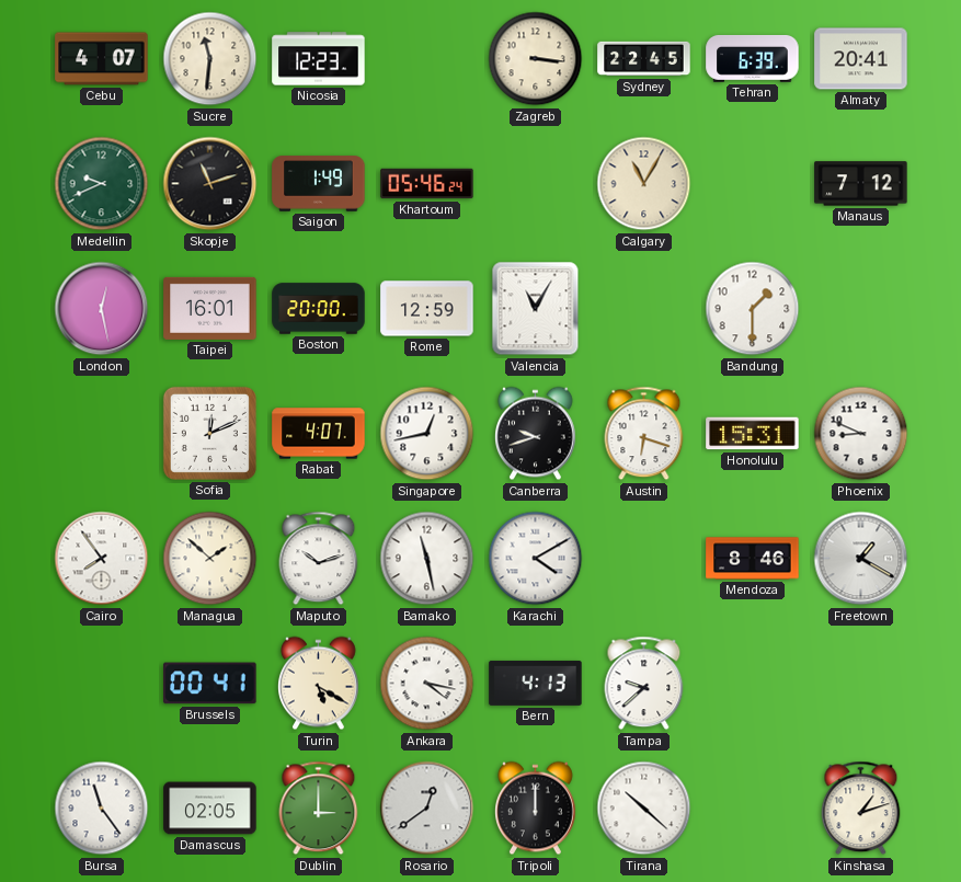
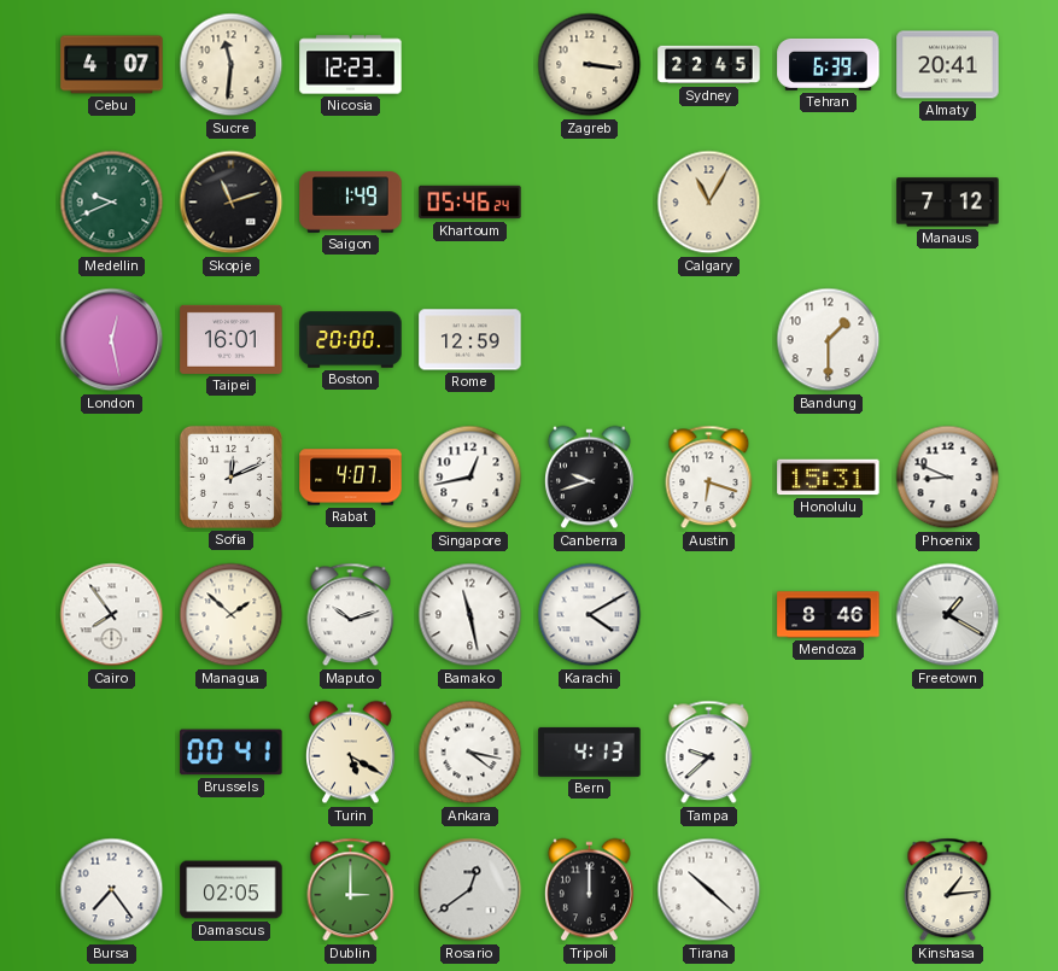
Valencia: 11:05 -> none
Bursa: 11:24 -> 7:24
Kinshasa: 1:12 -> 1:14
